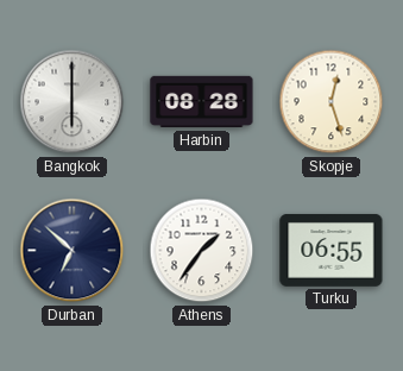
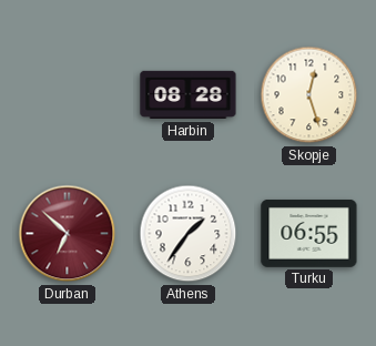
Bangkok: 6:00 -> none
Durban dial: navy -> burgundy
